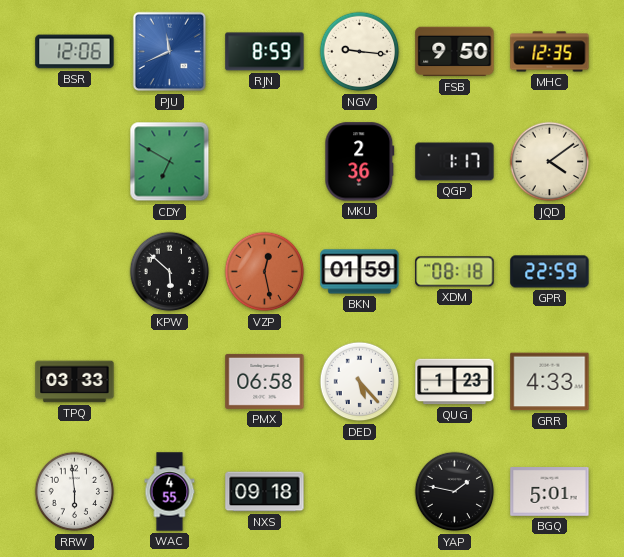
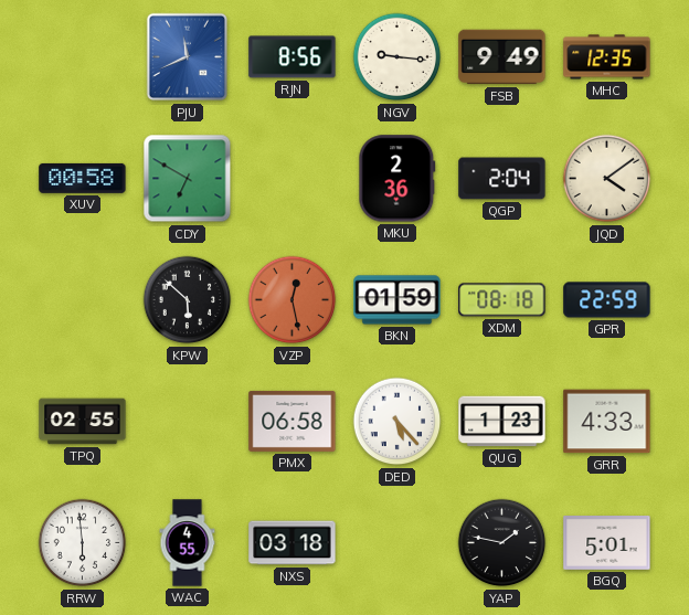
BSR: 12:06 -> none
RJN: 8:59 -> 8:56
FSB: 9:50 -> 9:49
XUV: none -> 00:58
QGP: 1:17 -> 2:04
TPQ: 03:33 -> 02:55
NXS: 09:18 -> 03:18
